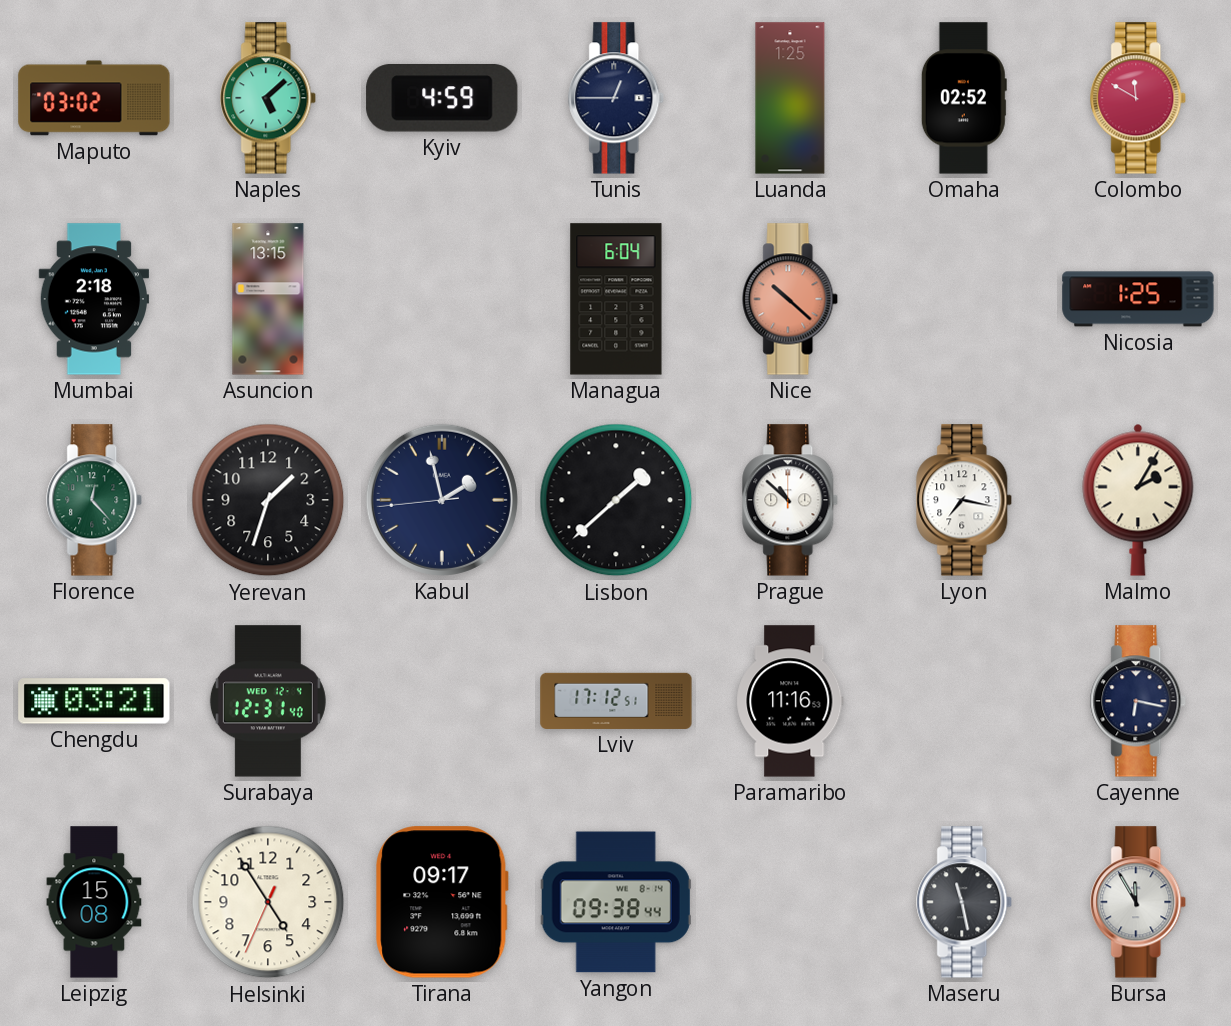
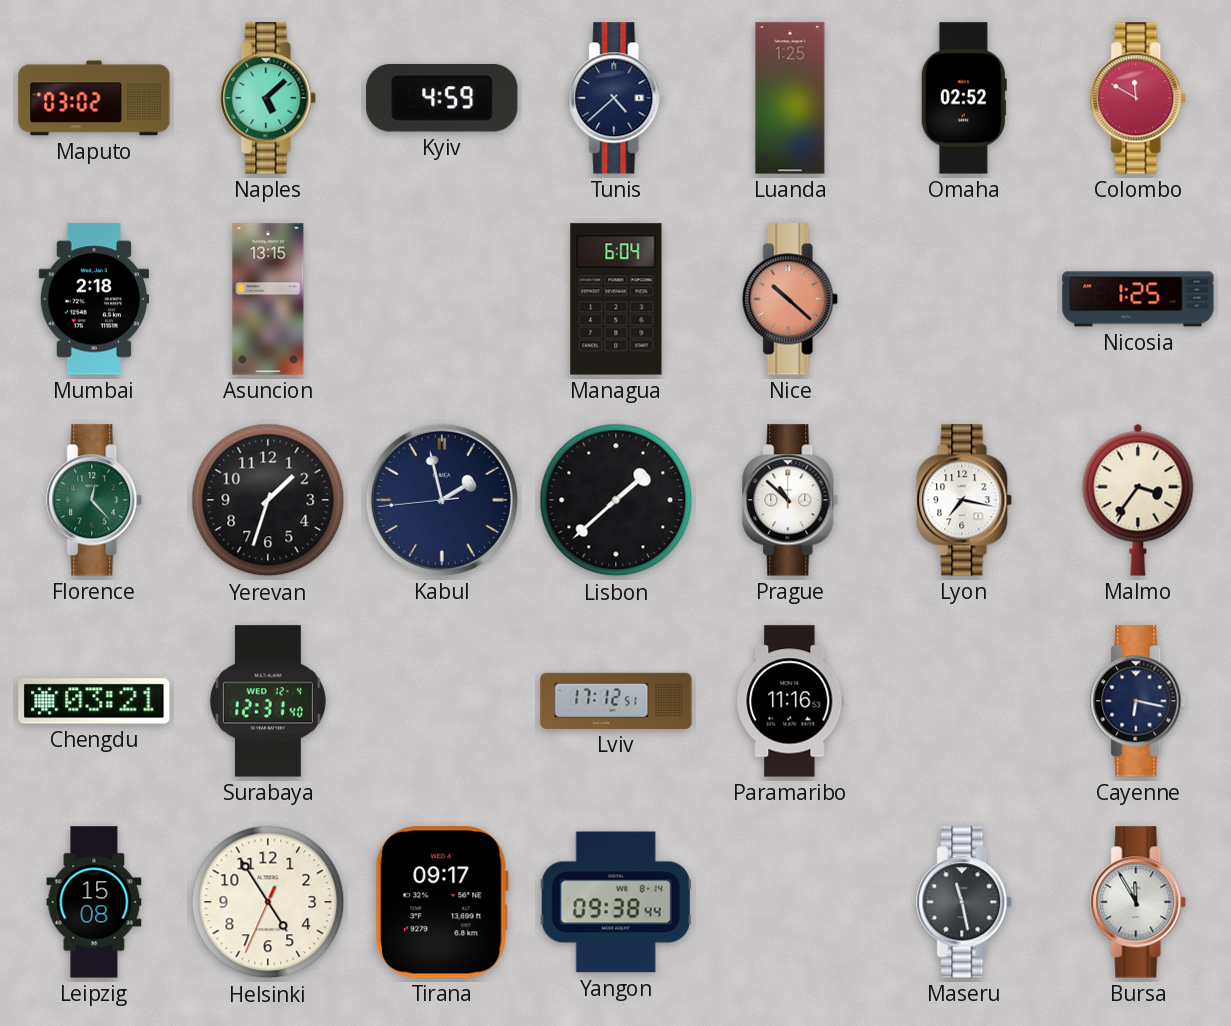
Tunis: 12:45 -> 4:38
Malmo: 2:05 -> 3:36
